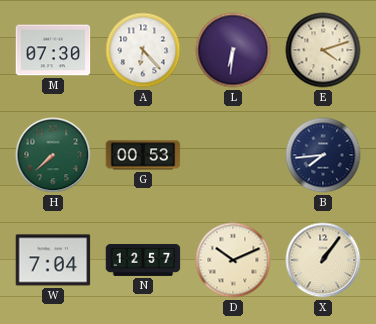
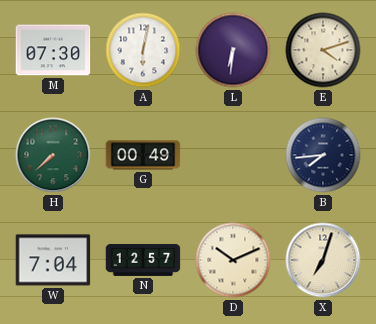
A: 6:23 -> 6:02
G: 00:53 -> 00:49
X: 1:06 -> 7:03
